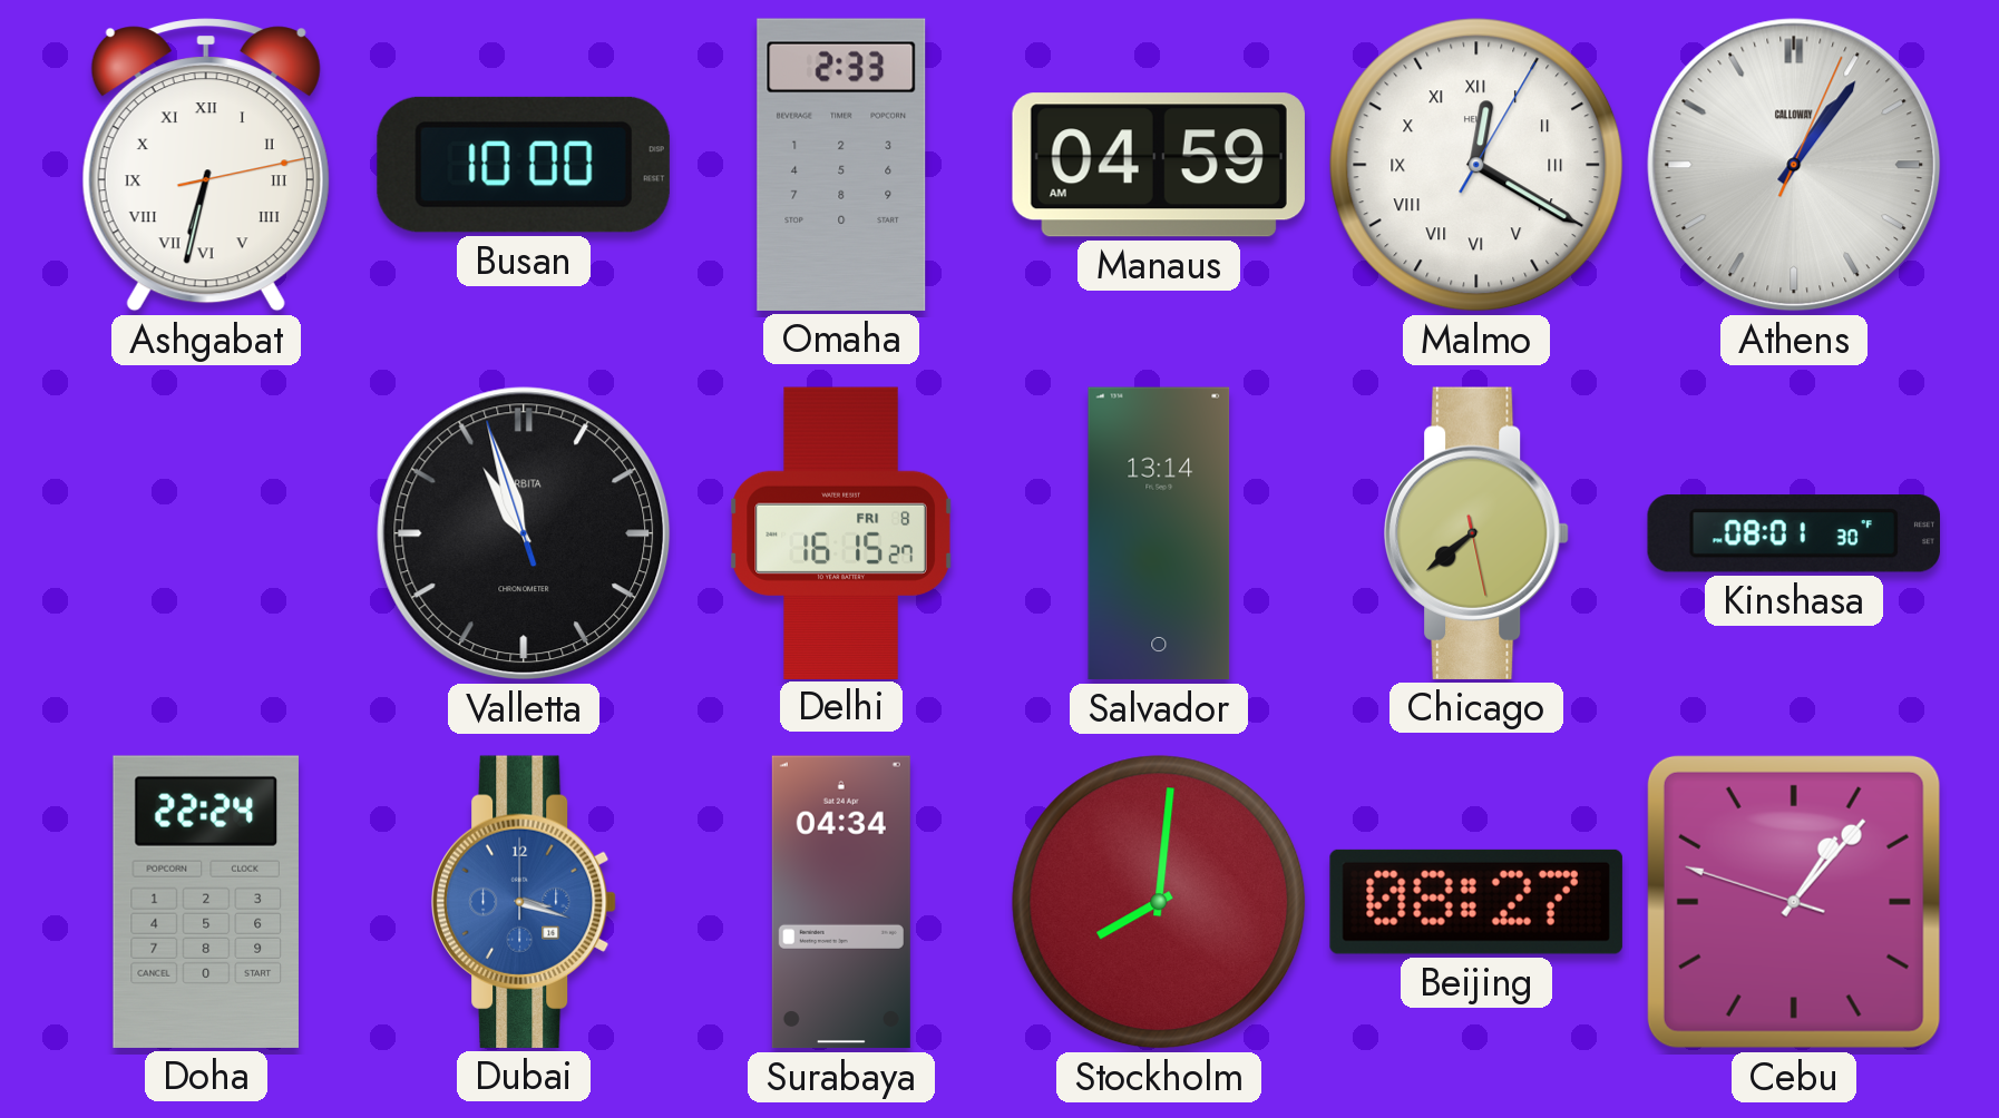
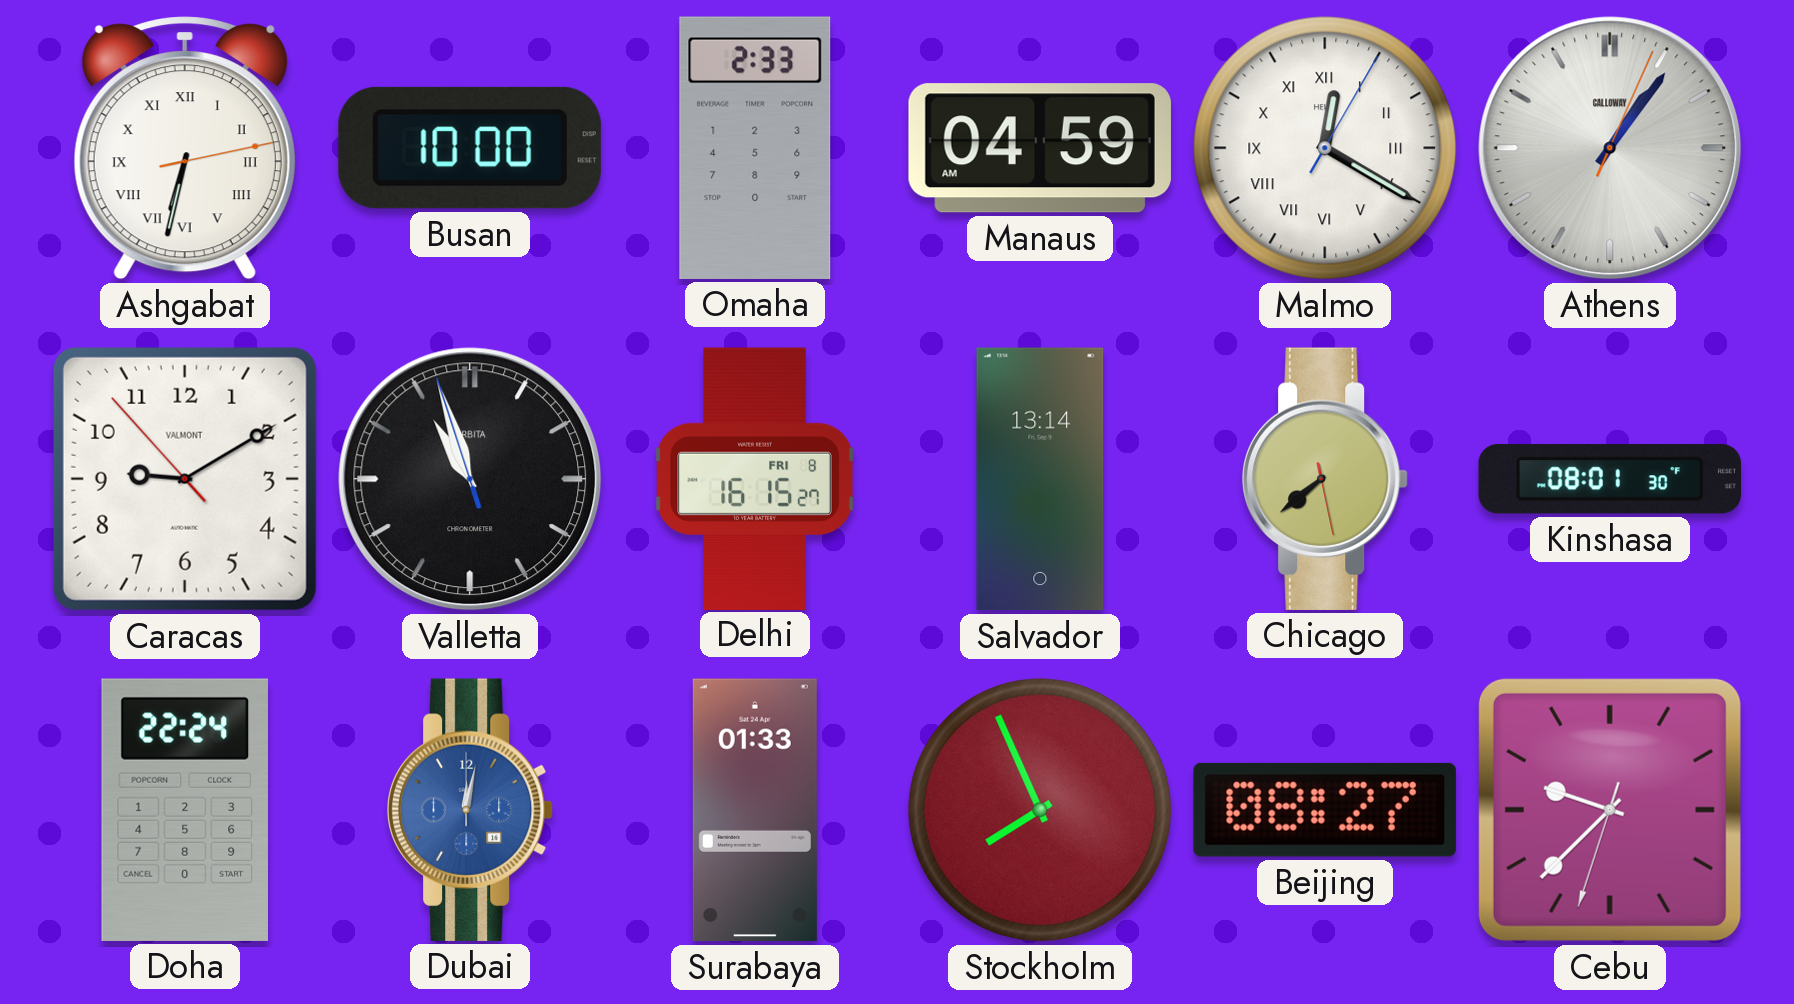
Caracas: none -> 9:09
Dubai: 3:18 -> 12:02
Surabaya: 04:34 -> 01:33
Stockholm: 8:01 -> 7:56
Cebu: 1:06 -> 9:37
